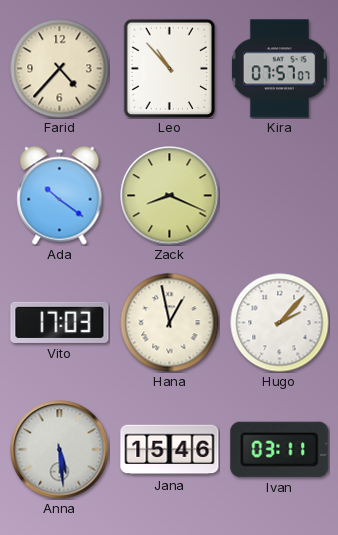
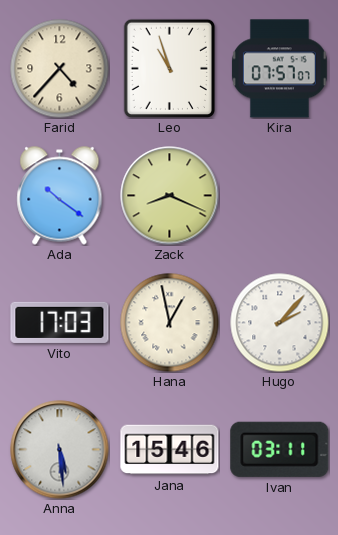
Leo: 10:53 -> 10:57
